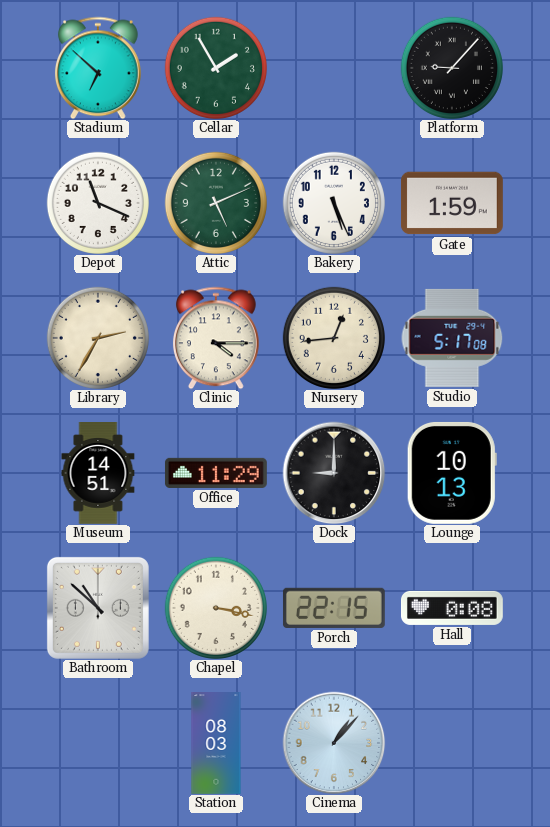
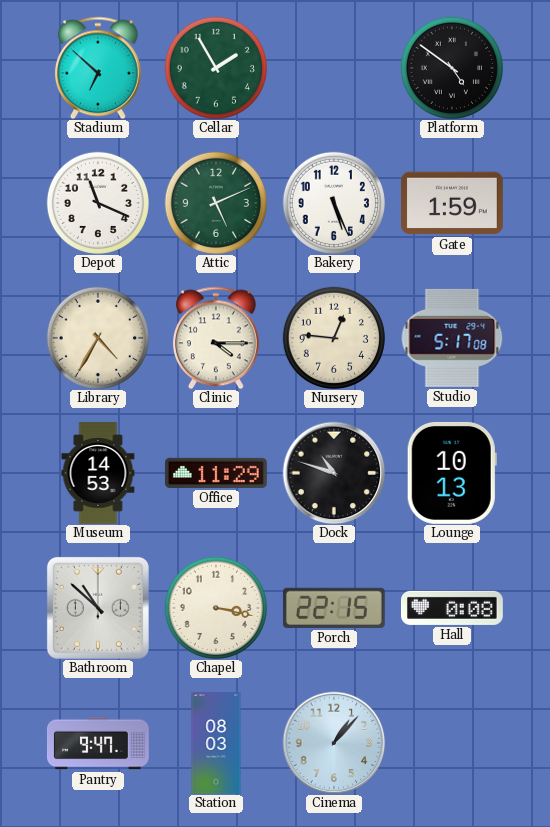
Platform: 9:07 -> 4:51
Library: 2:35 -> 4:35
Nursery: 12:44 -> 12:46
Museum: 14:51 -> 14:53
Dock: 9:00 -> 10:48
Pantry: none -> 9:47
